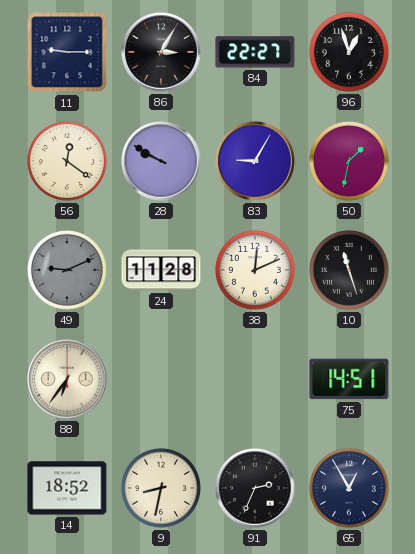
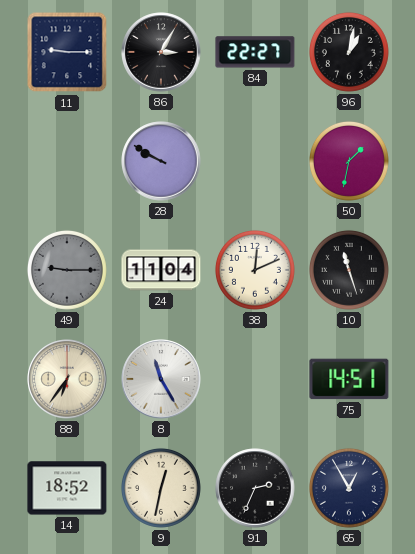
96: 12:57 -> 1:02
56: 12:21 -> none
83: 9:05 -> none
49: 9:11 -> 9:15
24: 11:28 -> 11:04
8: none -> 11:25
9: 8:32 -> 12:32
